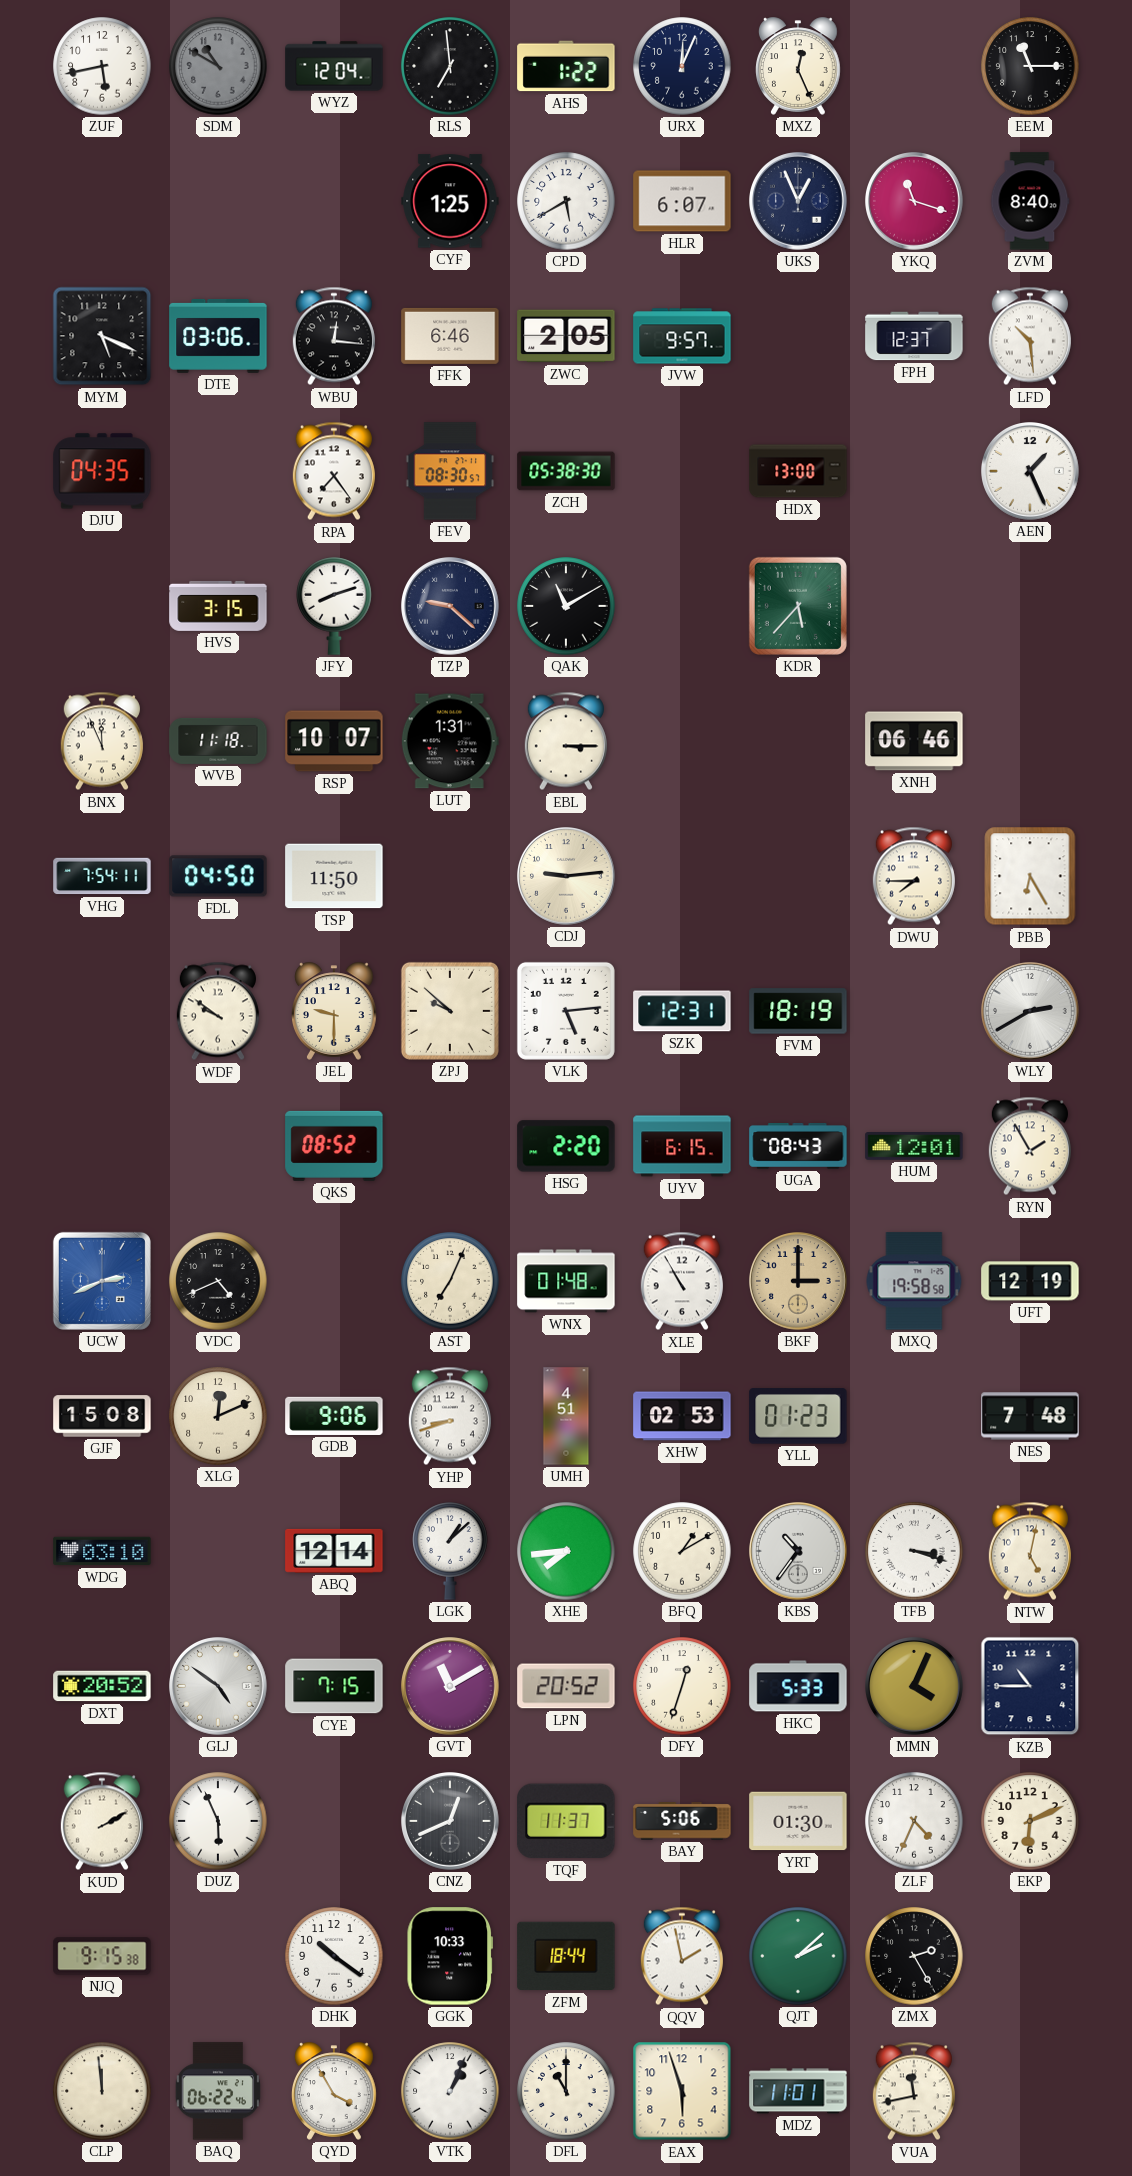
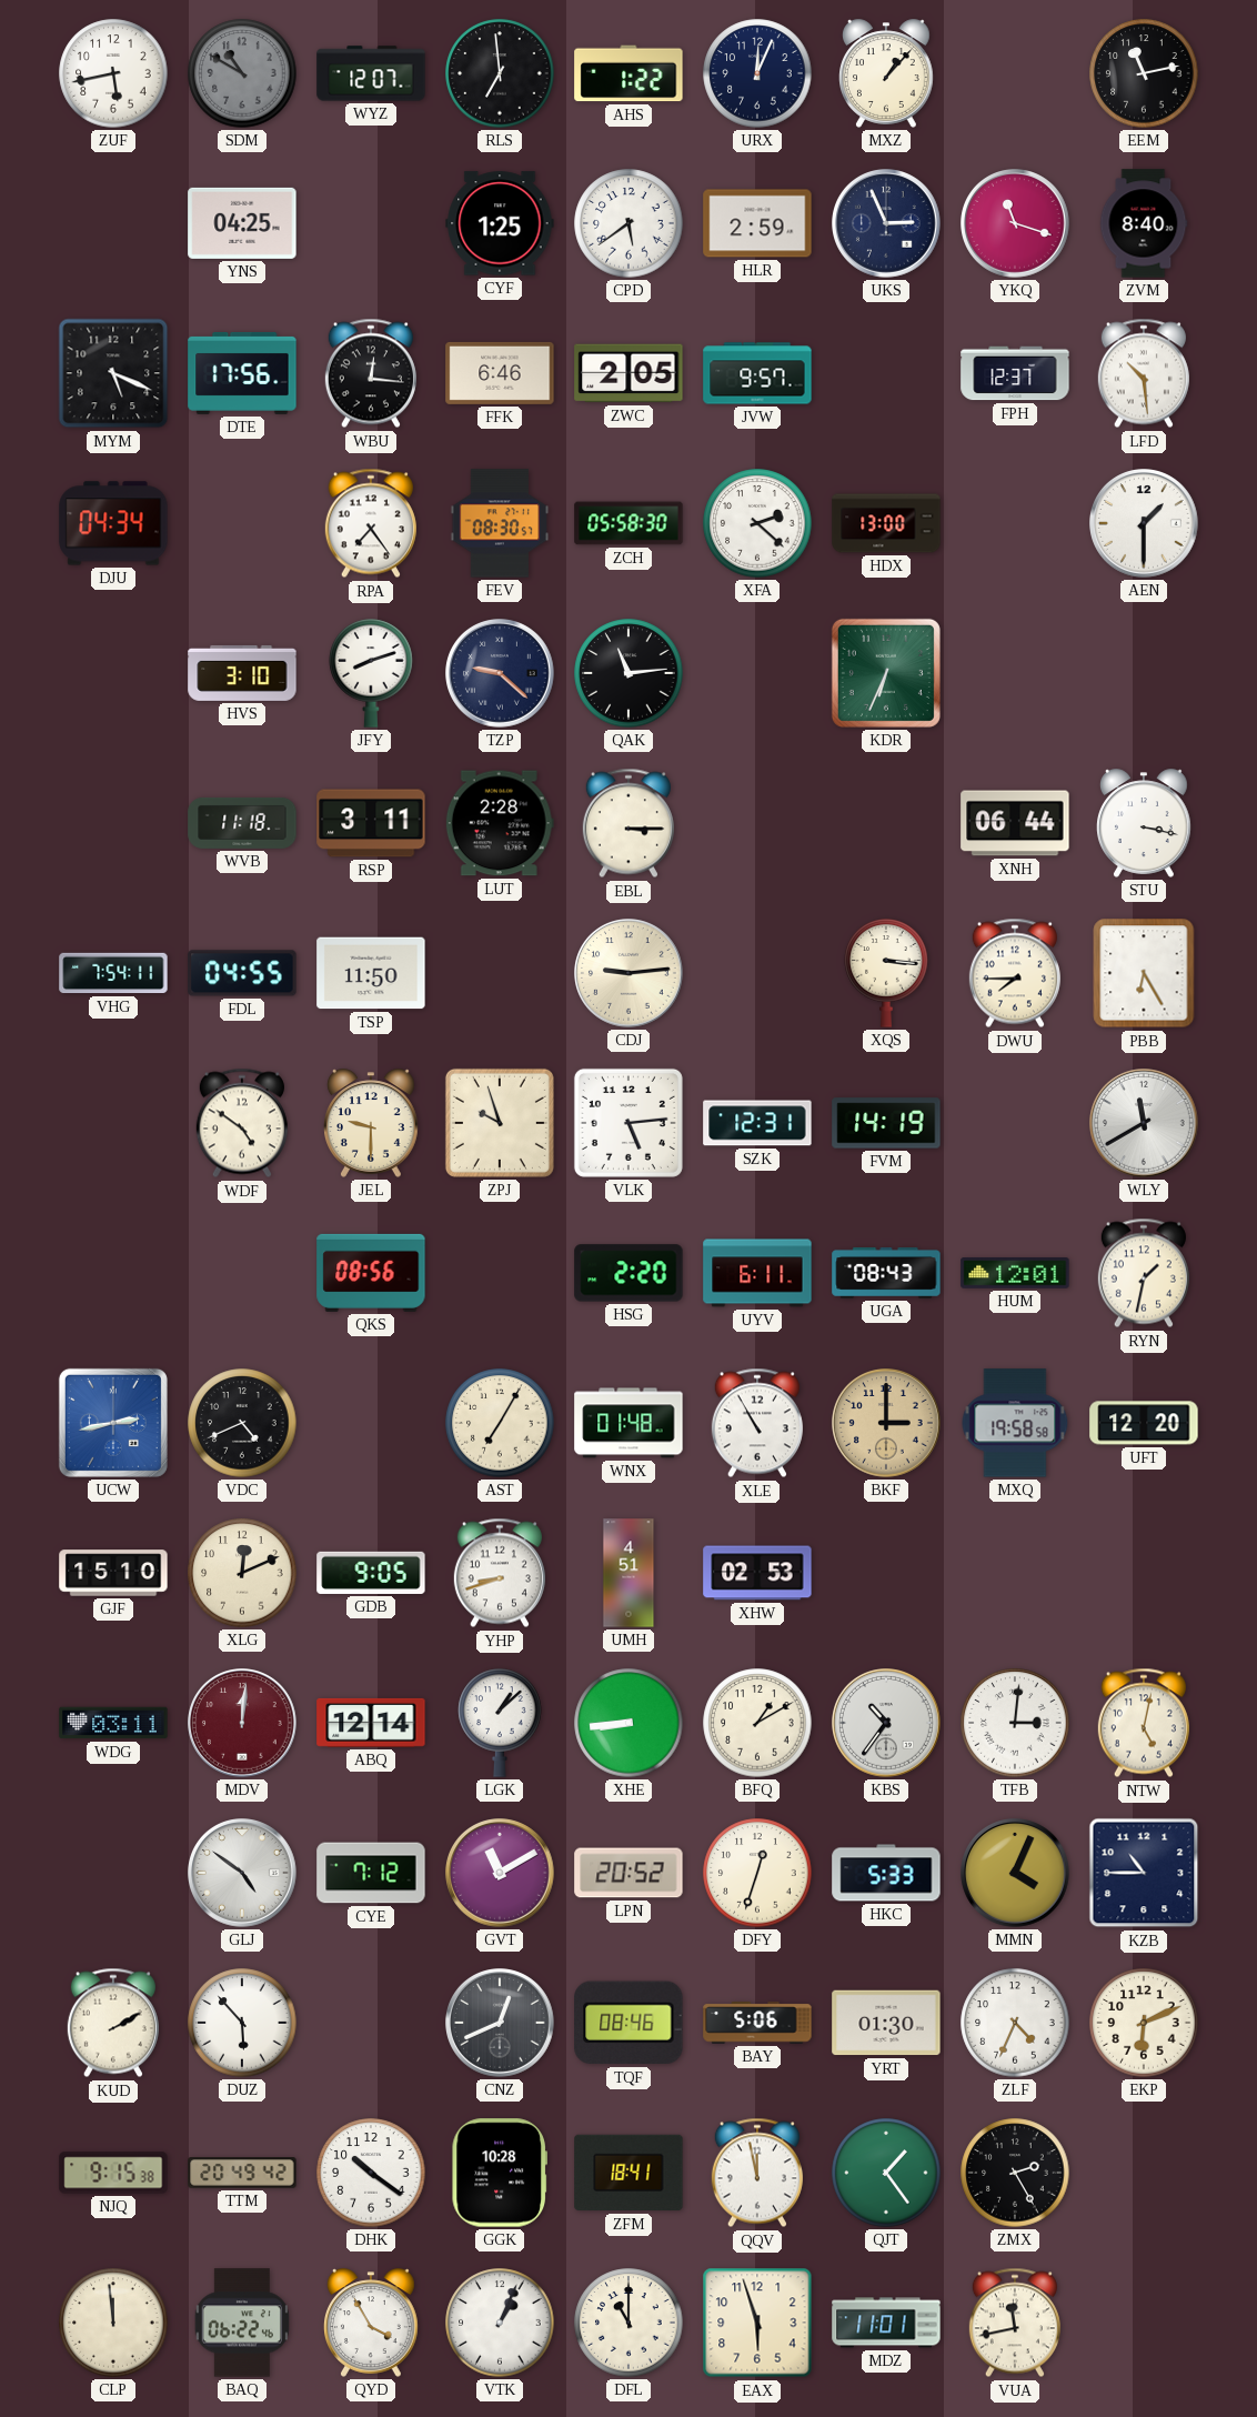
WYZ: 12:04 -> 12:07
MXZ: 12:26 -> 1:07
EEM: 11:15 -> 11:13
YNS: none -> 04:25
CPD: 5:40 -> 5:39
HLR: 6:07 -> 2:59
UKS: 12:56 -> 2:56
DTE: 03:06 -> 17:56
DJU: 04:35 -> 04:34
ZCH: 05:38 -> 05:58
XFA: none -> 2:22
AEN: 1:26 -> 1:30
HVS: 3:15 -> 3:10
QAK: 11:10 -> 11:14
KDR: 5:37 -> 6:34
BNX: 11:56 -> none
RSP: 10:07 -> 3:11
LUT: 1:31 -> 2:28
XNH: 06:46 -> 06:44
STU: none -> 3:17
FDL: 04:50 -> 04:55
XQS: none -> 3:16
WDF: 9:51 -> 4:51
ZPJ: 9:52 -> 9:57
FVM: 18:19 -> 14:19
WLY: 2:40 -> 11:40
QKS: 08:52 -> 08:56
UYV: 6:15 -> 6:11
RYN: 1:55 -> 1:32
UCW: 2:41 -> 2:43
AST: 7:04 -> 7:05
UFT: 12:19 -> 12:20
GJF: 15:08 -> 15:10
GDB: 9:06 -> 9:05
YLL: 01:23 -> none
NES: 7:48 -> none
WDG: 03:10 -> 03:11
MDV: none -> 12:01
XHE: 7:44 -> 8:44
TFB: 3:18 -> 3:01
DXT: 20:52 -> none
CYE: 7:15 -> 7:12
DUZ: 5:56 -> 5:53
TQF: 11:37 -> 08:46
TTM: none -> 20:49
GGK: 10:33 -> 10:28
ZFM: 18:44 -> 18:41
QQV: 1:58 -> 11:58
QJT: 2:08 -> 1:24
